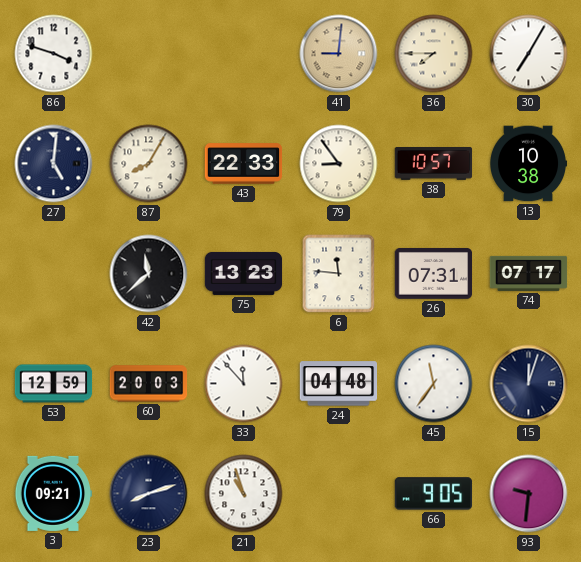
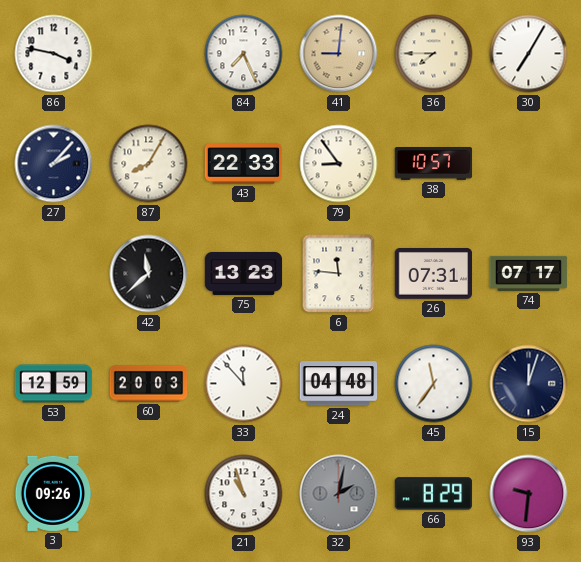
86: 3:48 -> 3:47
84: none -> 7:26
27: 5:01 -> 2:07
13: 10:38 -> none
3: 09:21 -> 09:26
23: 8:12 -> none
32: none -> 2:02
66: 9:05 -> 8:29
